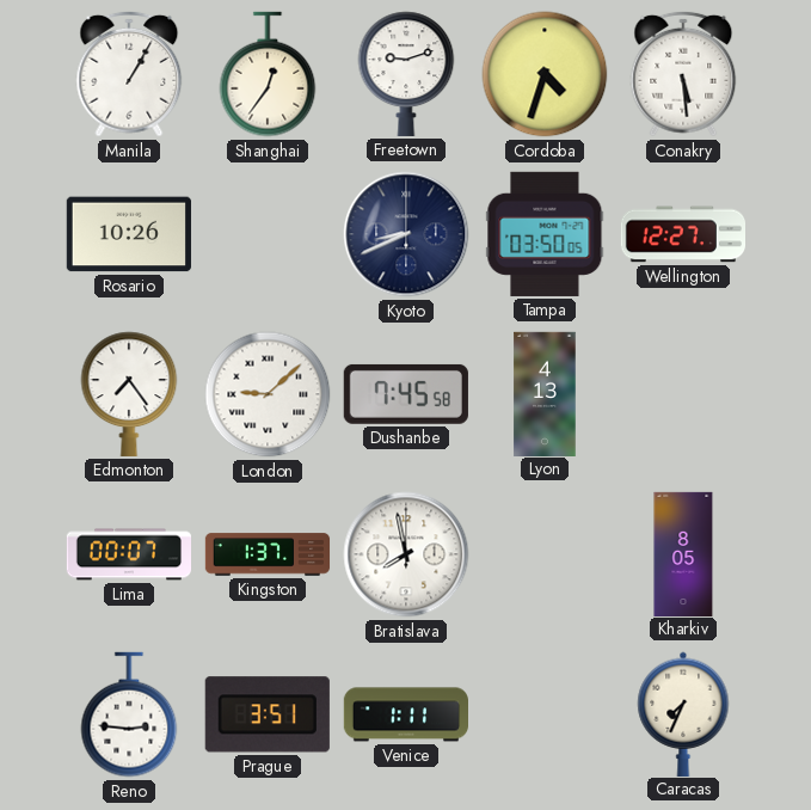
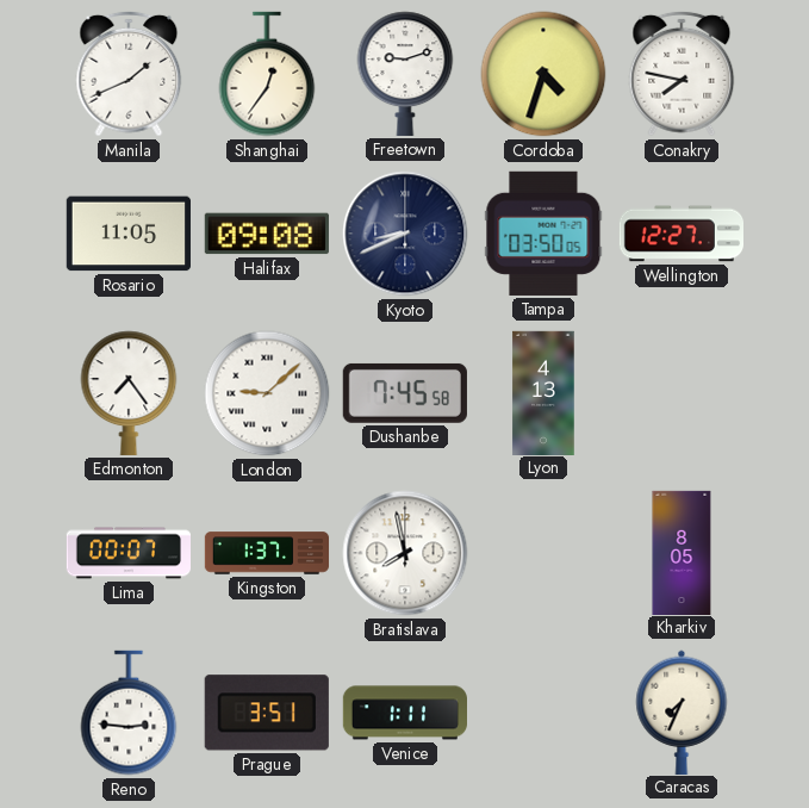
Manila: 1:05 -> 1:41
Conakry: 5:29 -> 7:47
Rosario: 10:26 -> 11:05
Halifax: none -> 09:08
